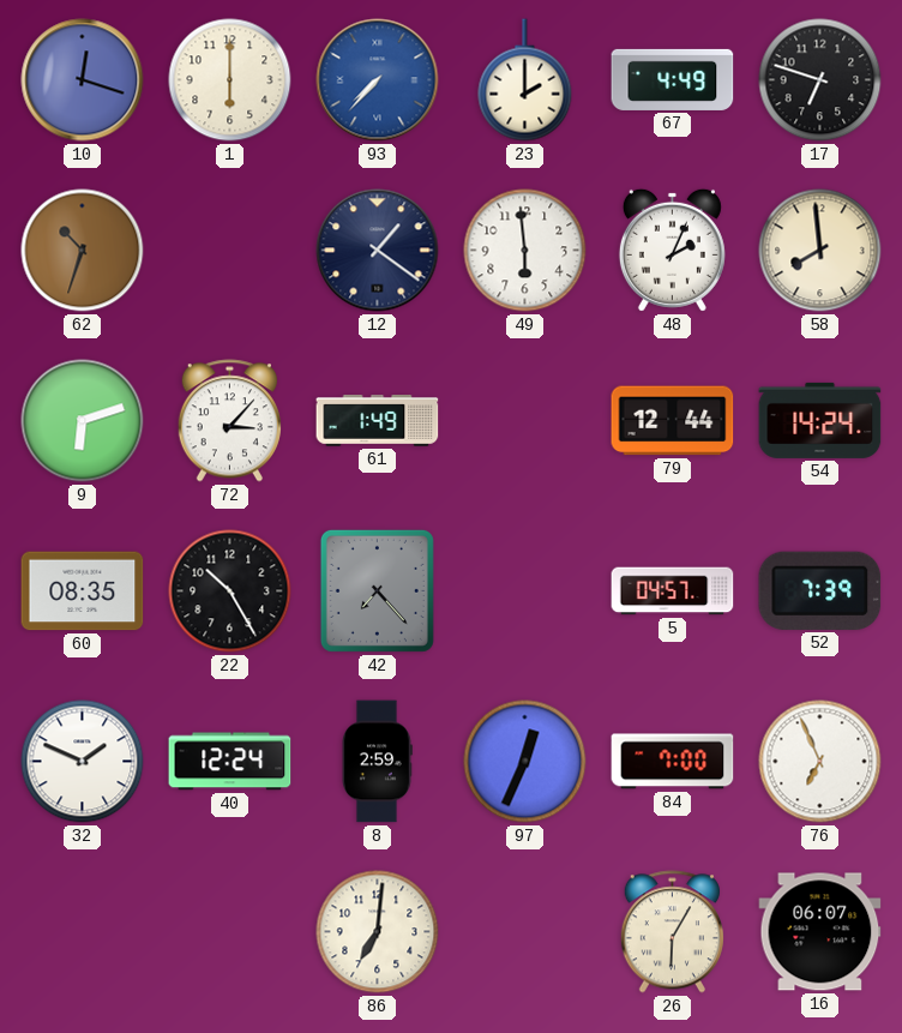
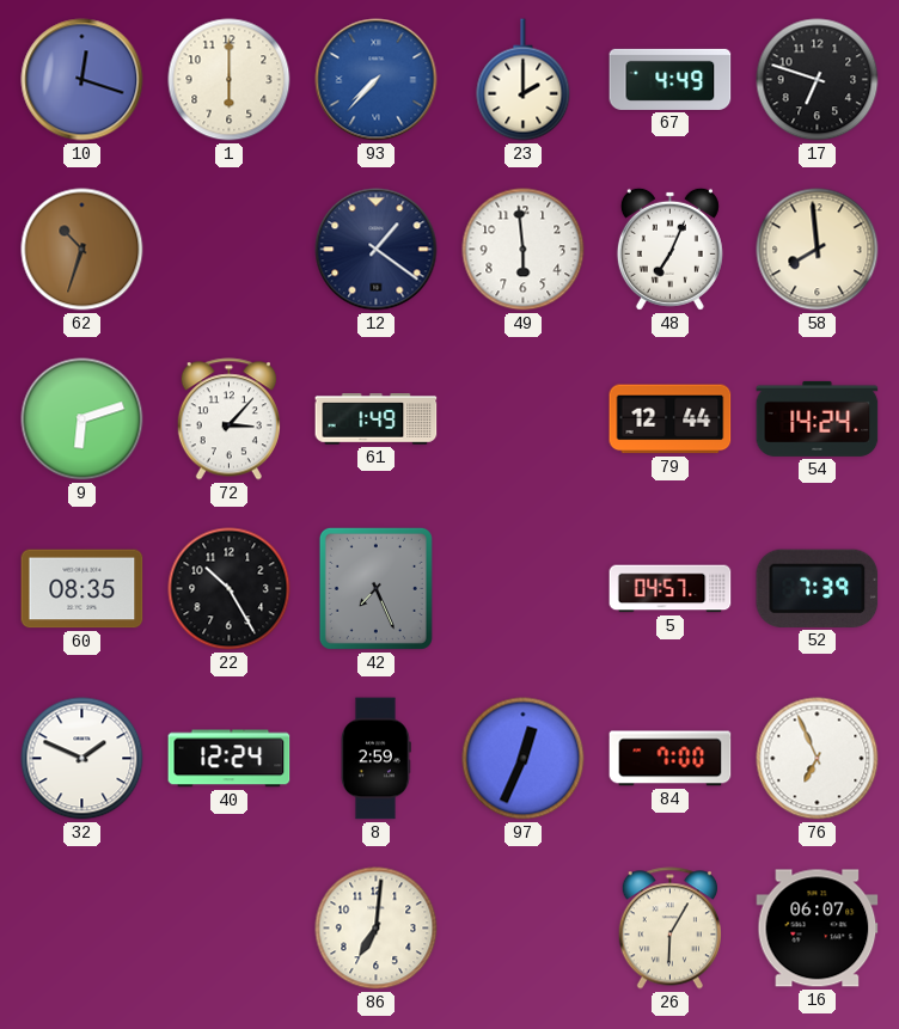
48: 2:04 -> 7:04
42: 7:23 -> 7:26
